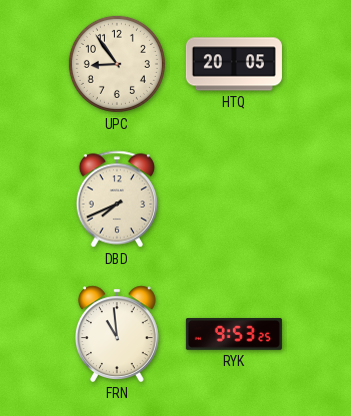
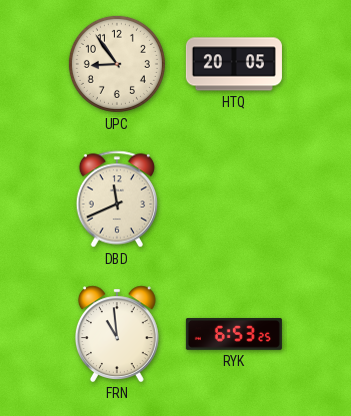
DBD: 7:41 -> 11:41
RYK: 9:53 -> 6:53
